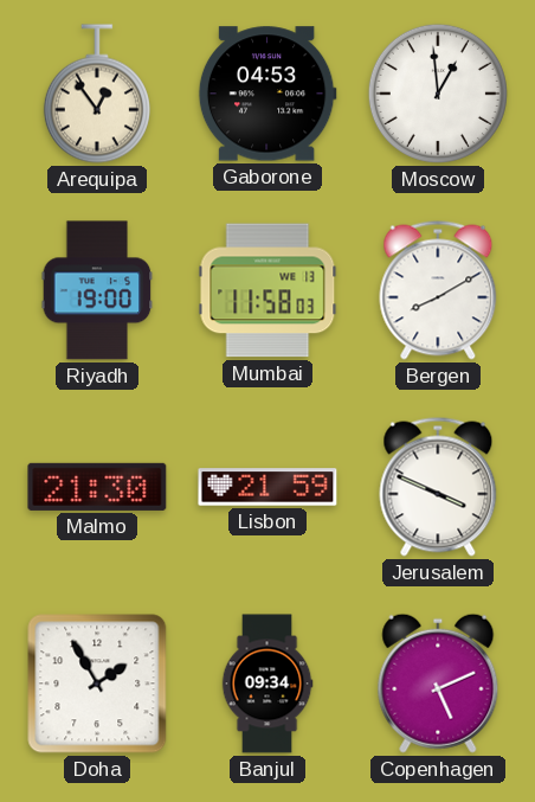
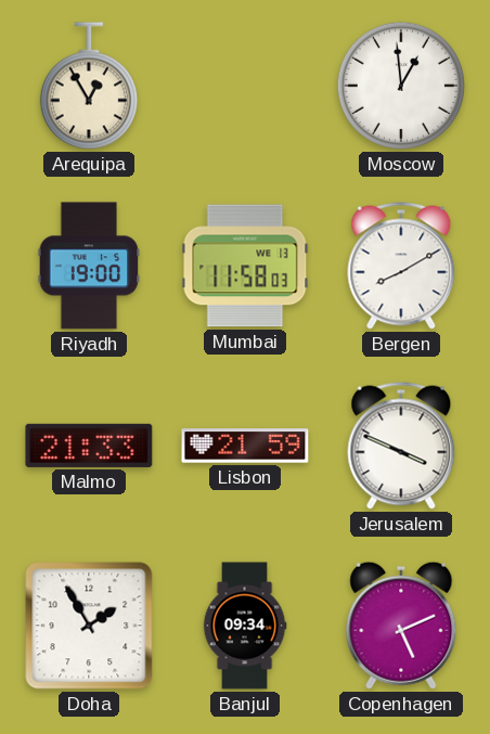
Arequipa: 12:54 -> 12:55
Gaborone: 04:53 -> none
Malmo: 21:30 -> 21:33
